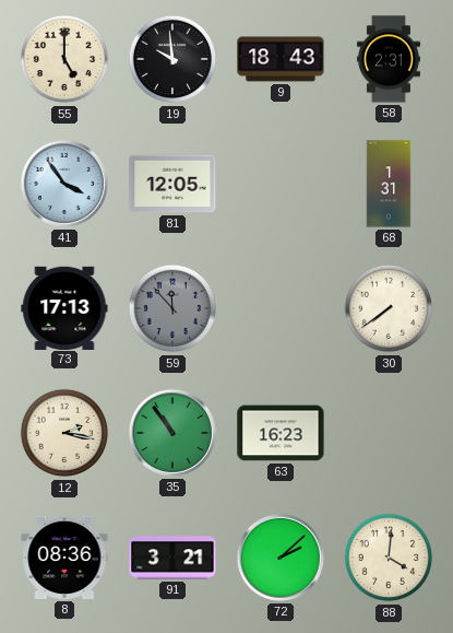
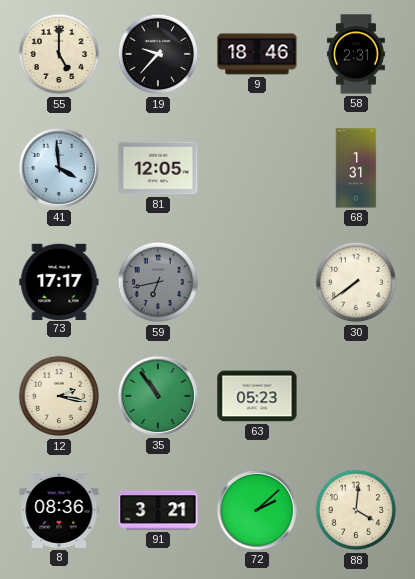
19: 9:59 -> 9:37
9: 18:43 -> 18:46
41: 3:54 -> 3:59
73: 17:13 -> 17:17
59: 11:53 -> 6:43
63: 16:23 -> 05:23
